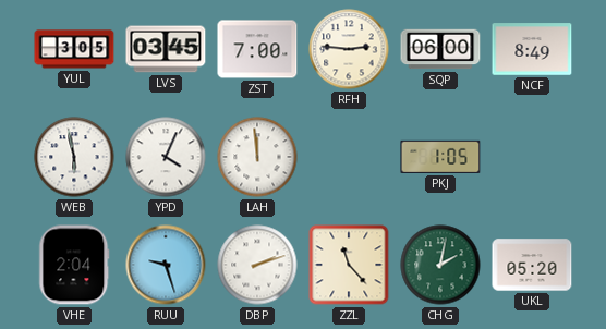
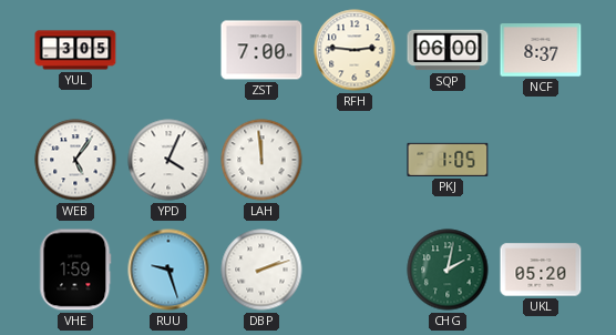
LVS: 03:45 -> none
NCF: 8:49 -> 8:37
WEB: 5:58 -> 5:06
VHE: 2:04 -> 1:59
ZZL: 11:23 -> none
